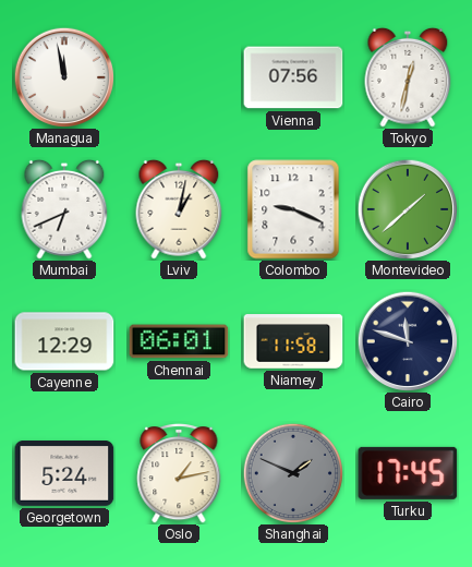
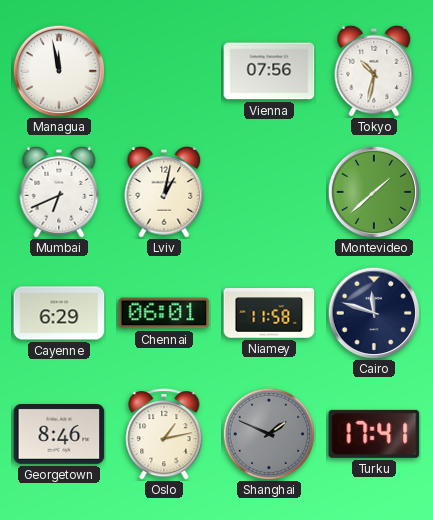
Tokyo: 12:32 -> 10:32
Colombo: 9:19 -> none
Cayenne: 12:29 -> 6:29
Georgetown: 5:24 -> 8:46
Turku: 17:45 -> 17:41
